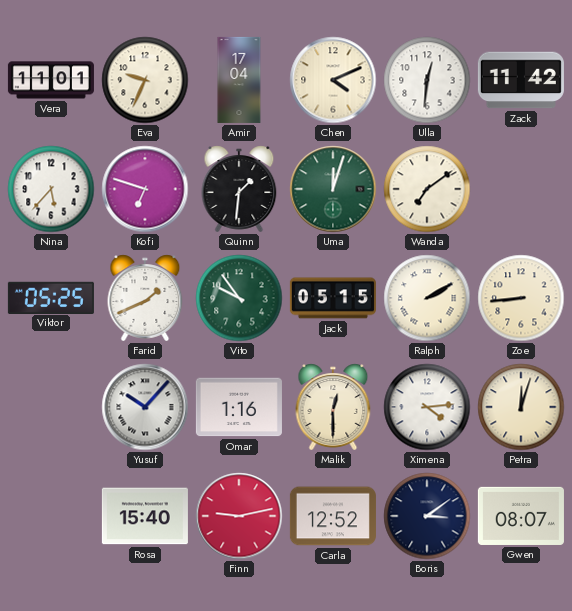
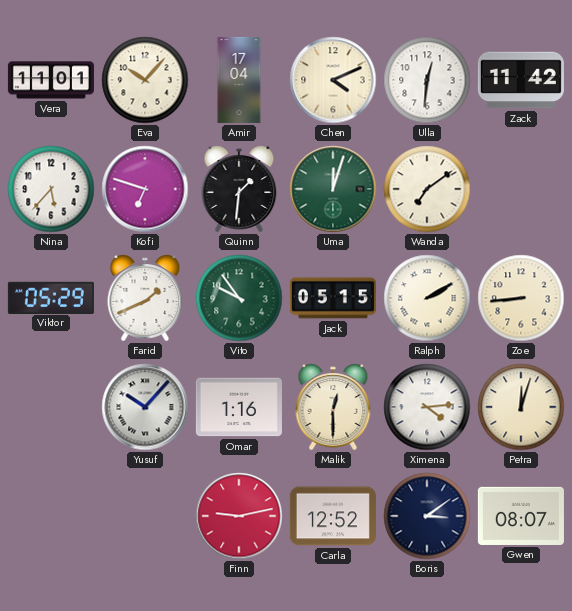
Eva: 9:34 -> 10:07
Viktor: 05:25 -> 05:29
Rosa: 15:40 -> none
